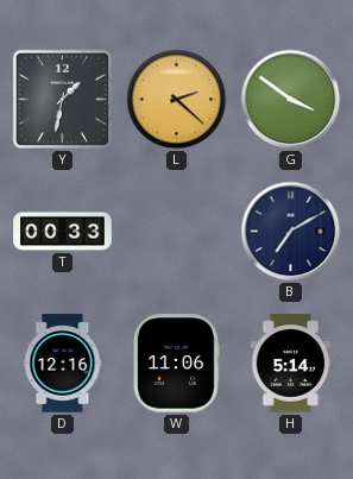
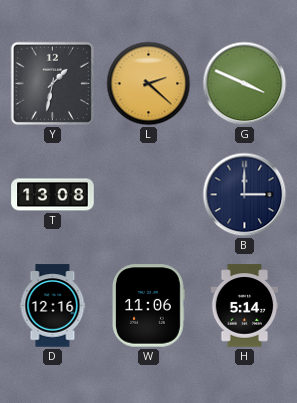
G: 3:51 -> 3:49
T: 00:33 -> 13:08
B: 7:10 -> 3:00
